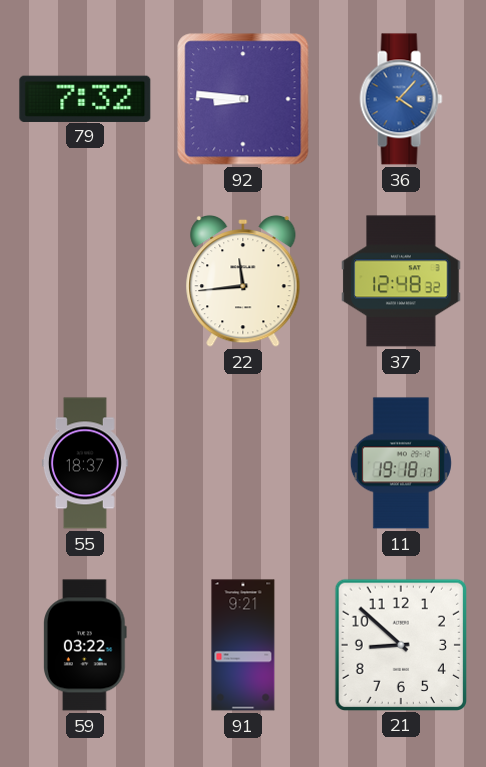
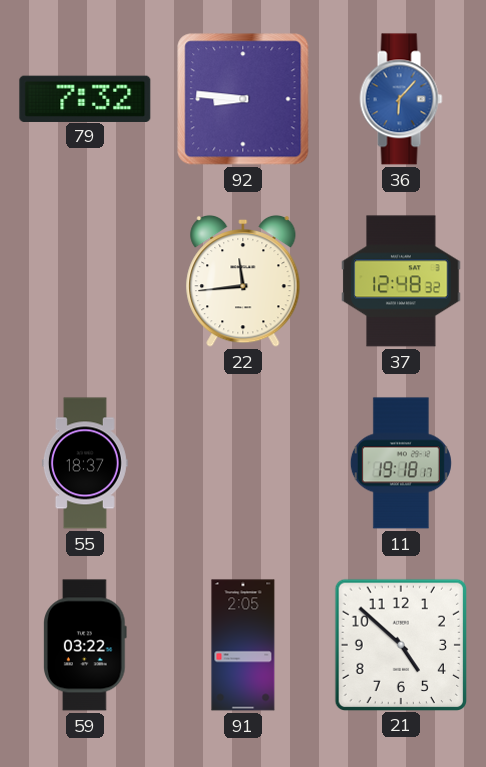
36: 4:07 -> 6:07
91: 9:21 -> 2:05
21: 8:52 -> 4:52
